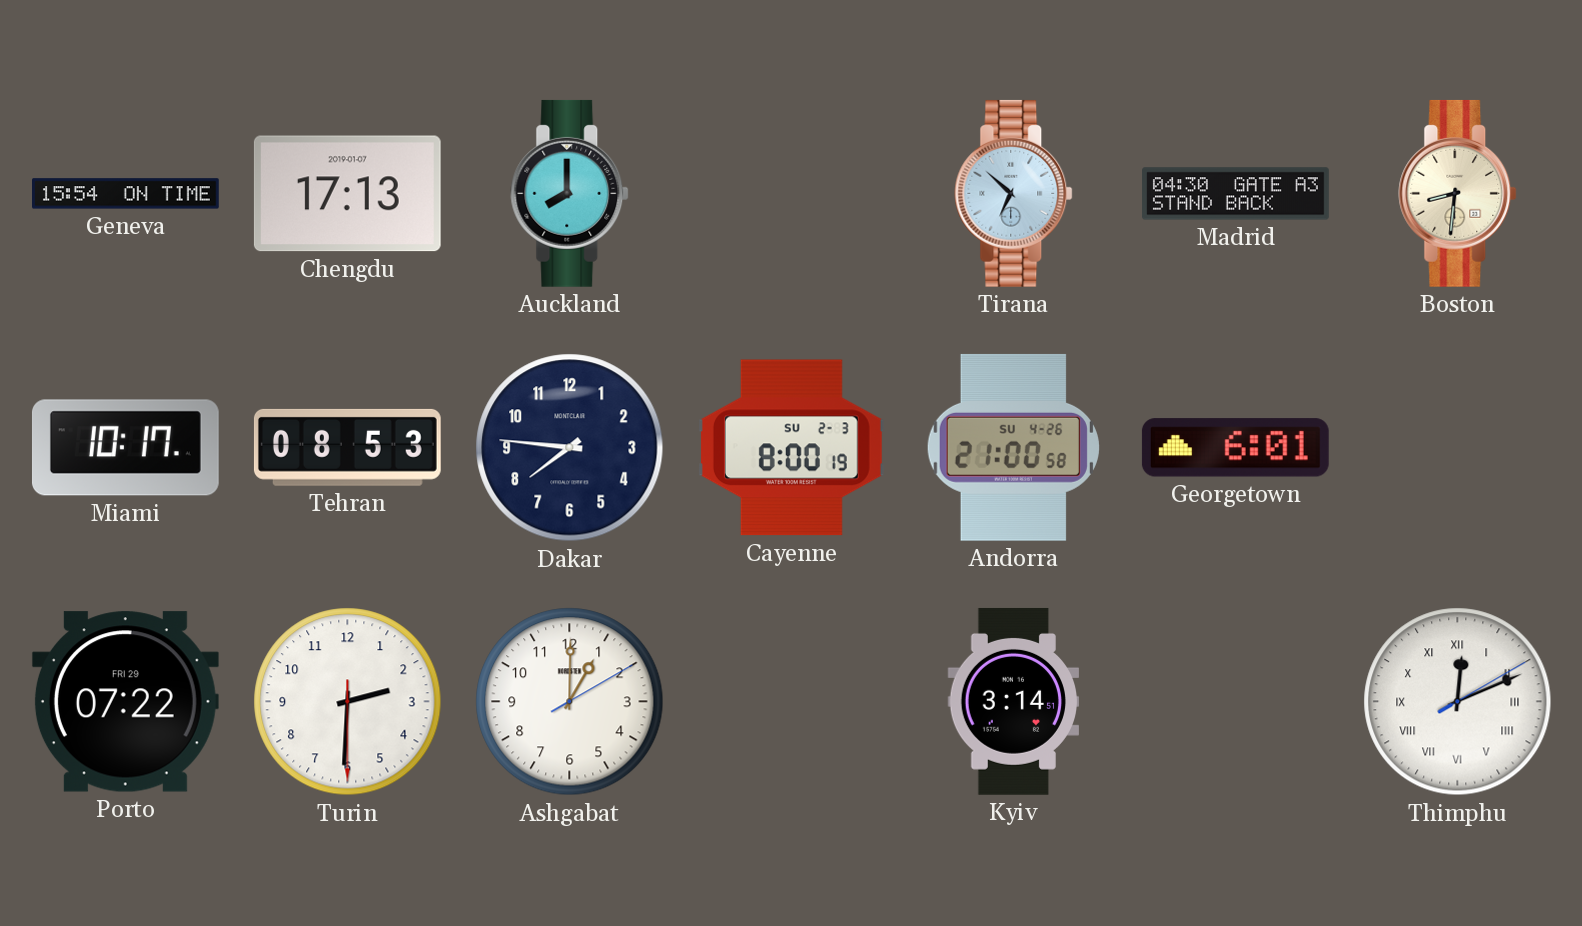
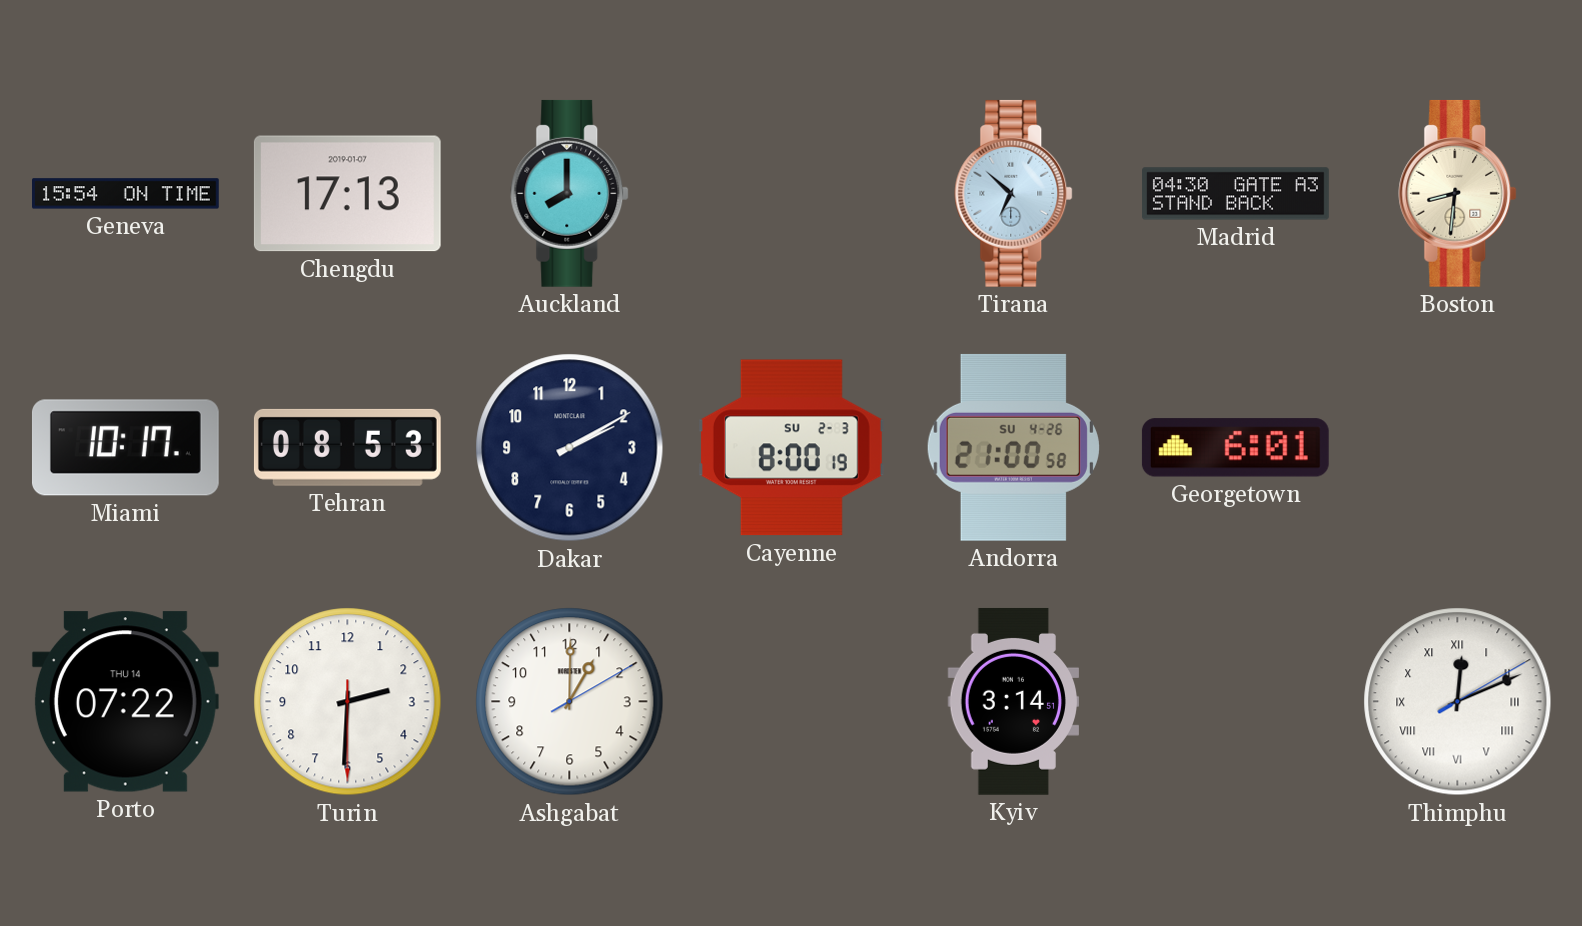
Dakar: 7:46 -> 2:10
Porto date: FRI 29 -> THU 14
